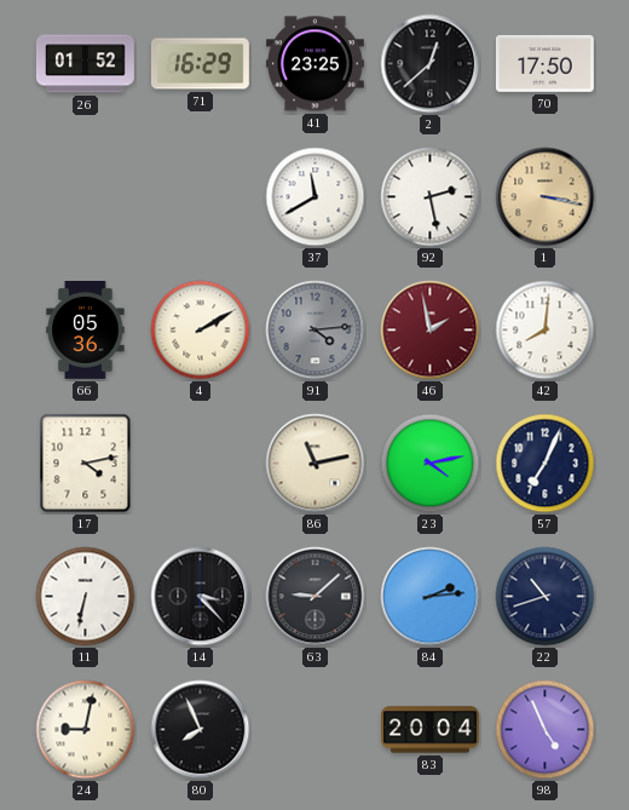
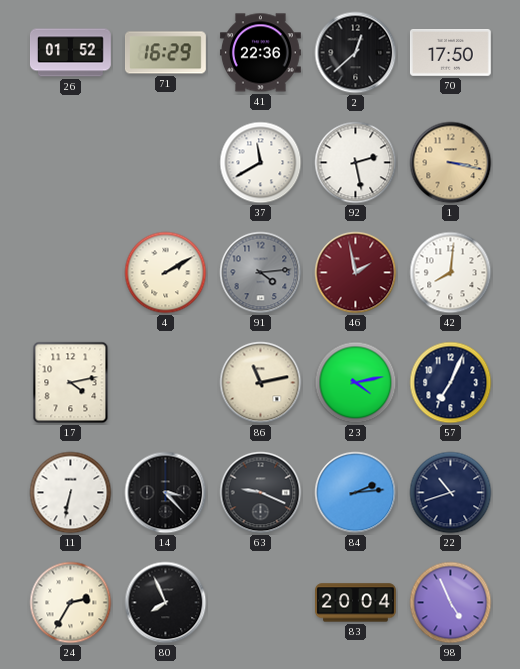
41: 23:25 -> 22:36
66: 05:36 -> none
63: 9:08 -> 9:19
24: 9:02 -> 2:35
